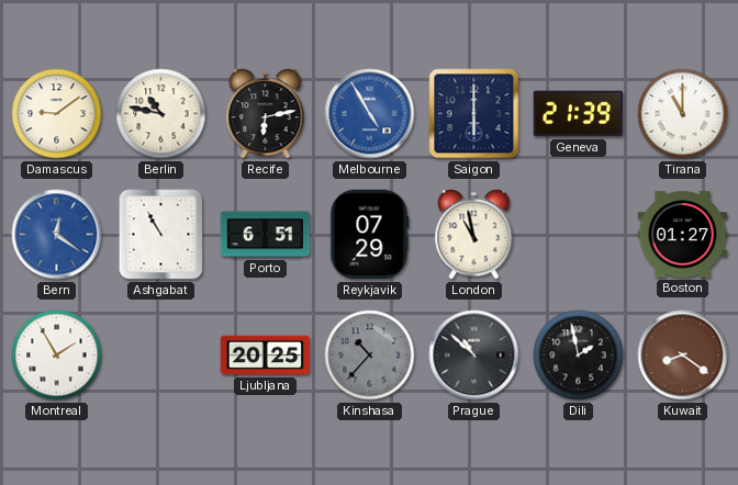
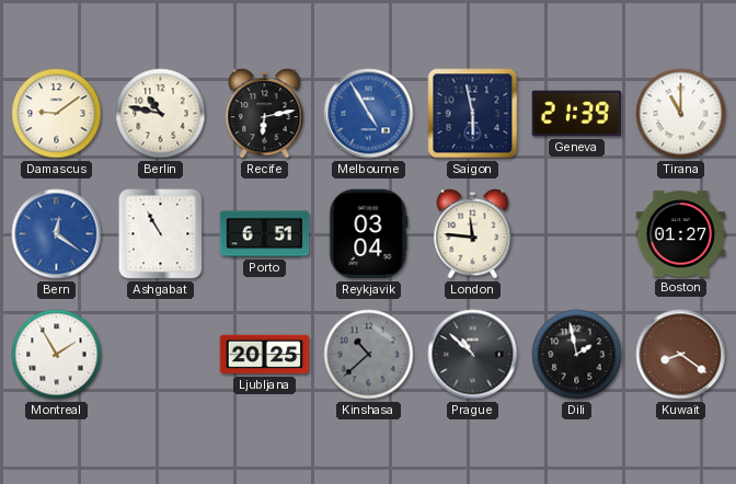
Saigon: 6:00 -> 5:58
Reykjavik: 07:29 -> 03:04
London: 10:58 -> 11:46
Kinshasa: 10:37 -> 10:38
